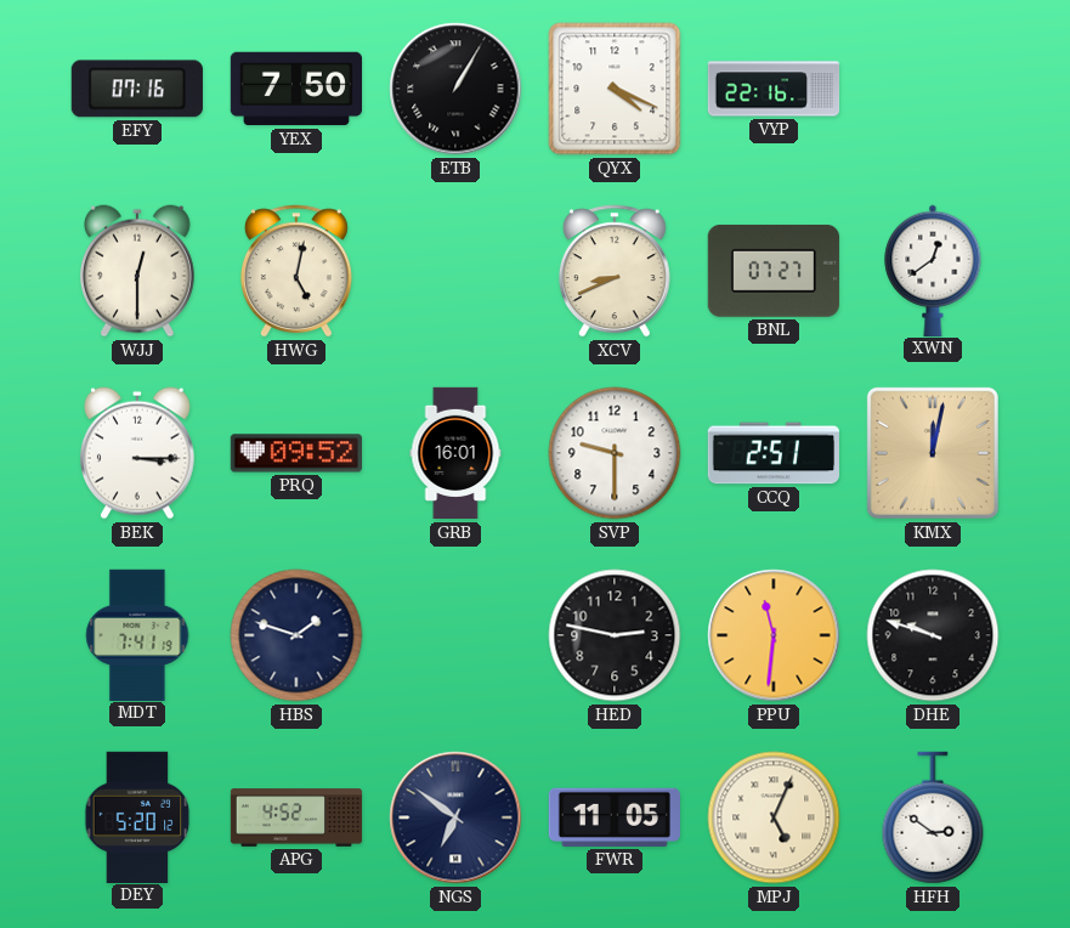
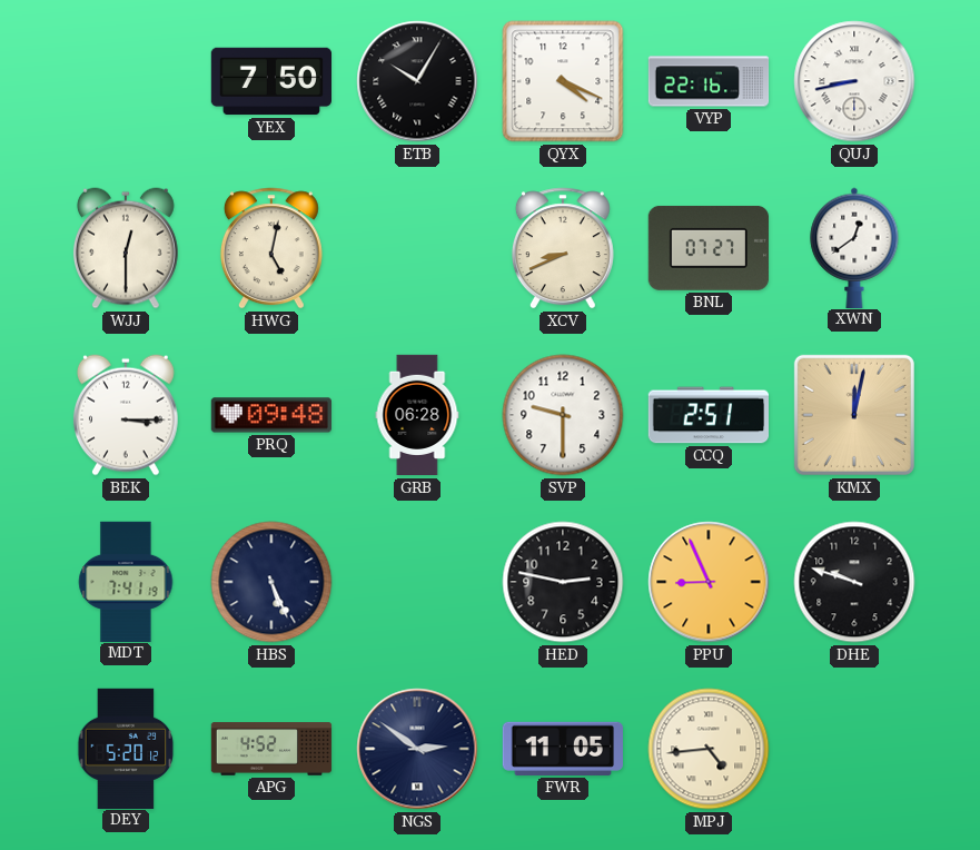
EFY: 07:16 -> none
ETB: 1:05 -> 10:05
QUJ: none -> 8:43
PRQ: 09:52 -> 09:48
GRB: 16:01 -> 06:28
HBS: 1:48 -> 5:26
PPU: 11:31 -> 8:56
NGS: 6:51 -> 2:51
MPJ: 5:04 -> 4:44
HFH: 2:51 -> none
